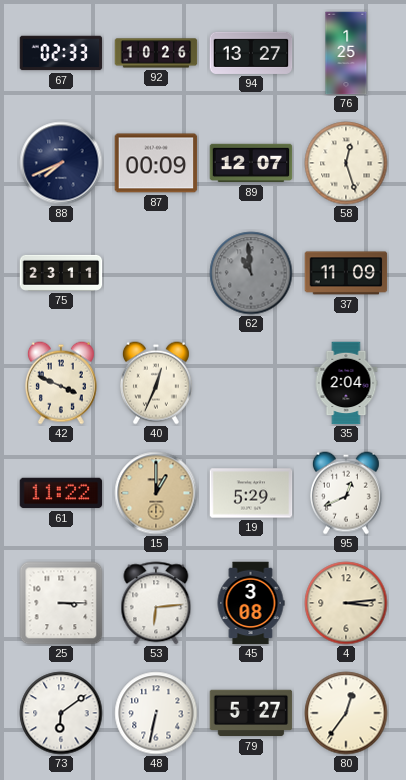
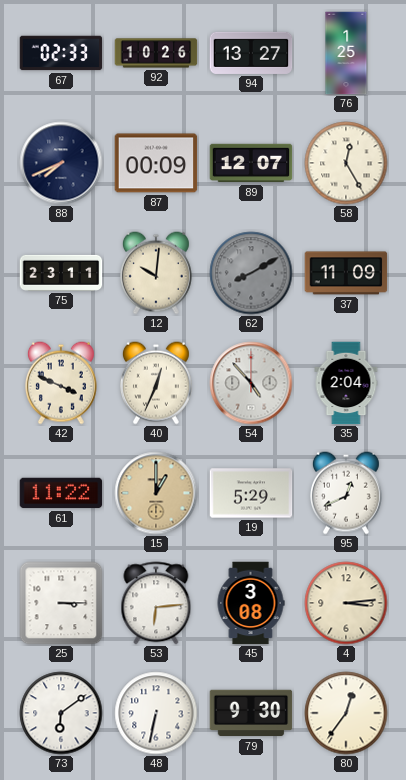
58: 12:27 -> 12:25
12: none -> 10:01
62: 10:59 -> 8:10
54: none -> 4:53
79: 5:27 -> 9:30
